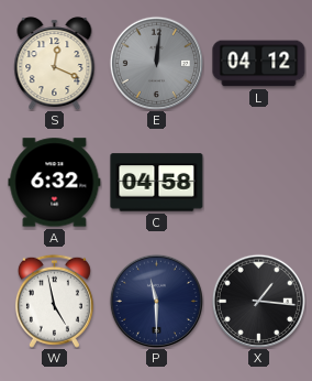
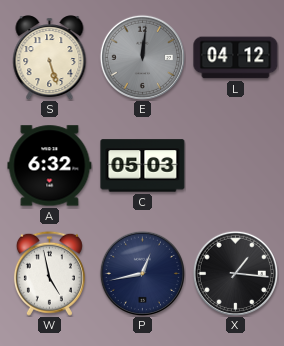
S: 12:19 -> 5:27
C: 04:58 -> 05:03
P: 11:30 -> 12:43
